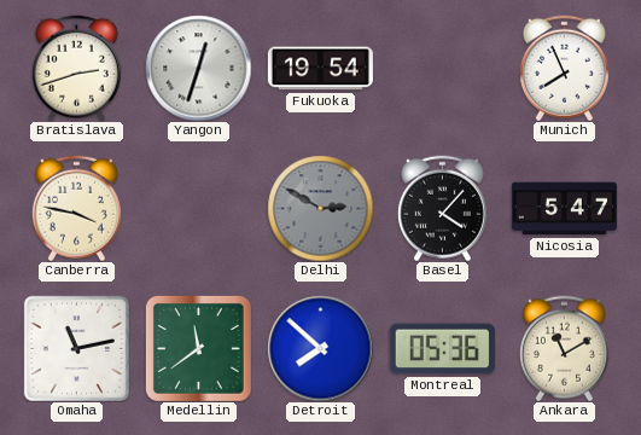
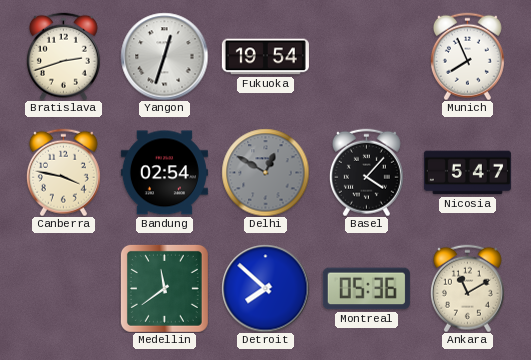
Bandung: none -> 02:54
Delhi: 2:50 -> 12:50
Omaha: 11:13 -> none
